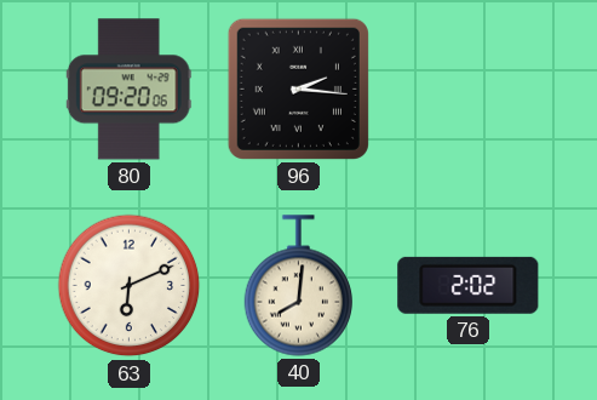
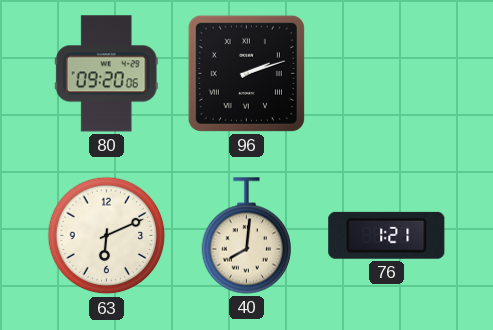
96: 2:16 -> 2:12
76: 2:02 -> 1:21
